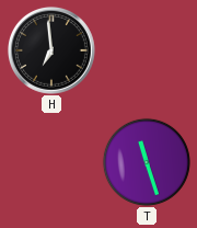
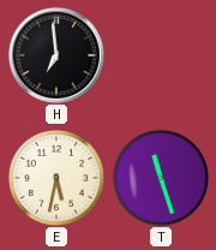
E: none -> 5:32
